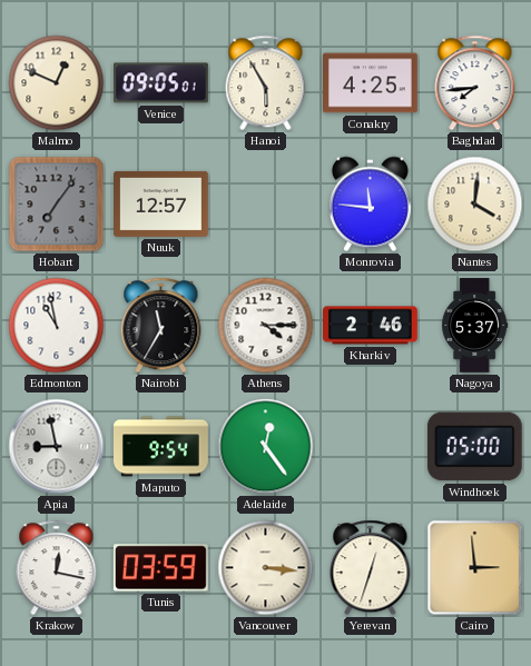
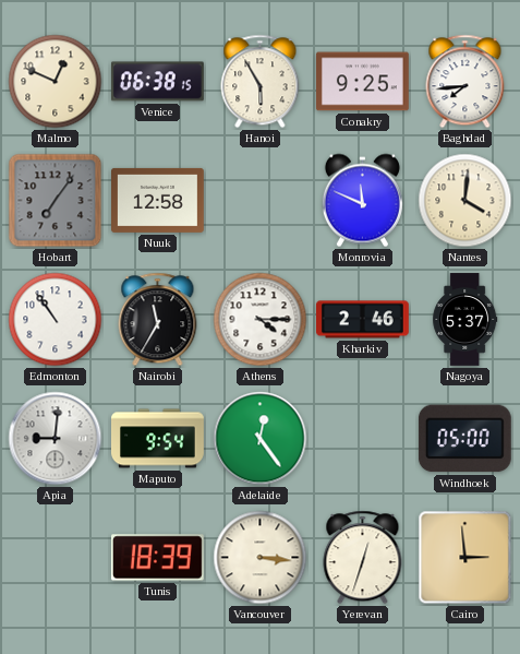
Venice: 09:05 -> 06:38
Conakry: 4:25 -> 9:25
Nuuk: 12:57 -> 12:58
Monrovia: 11:46 -> 11:49
Edmonton: 10:58 -> 10:54
Apia: 8:58 -> 9:01
Krakow: 12:17 -> none
Tunis: 03:59 -> 18:39
